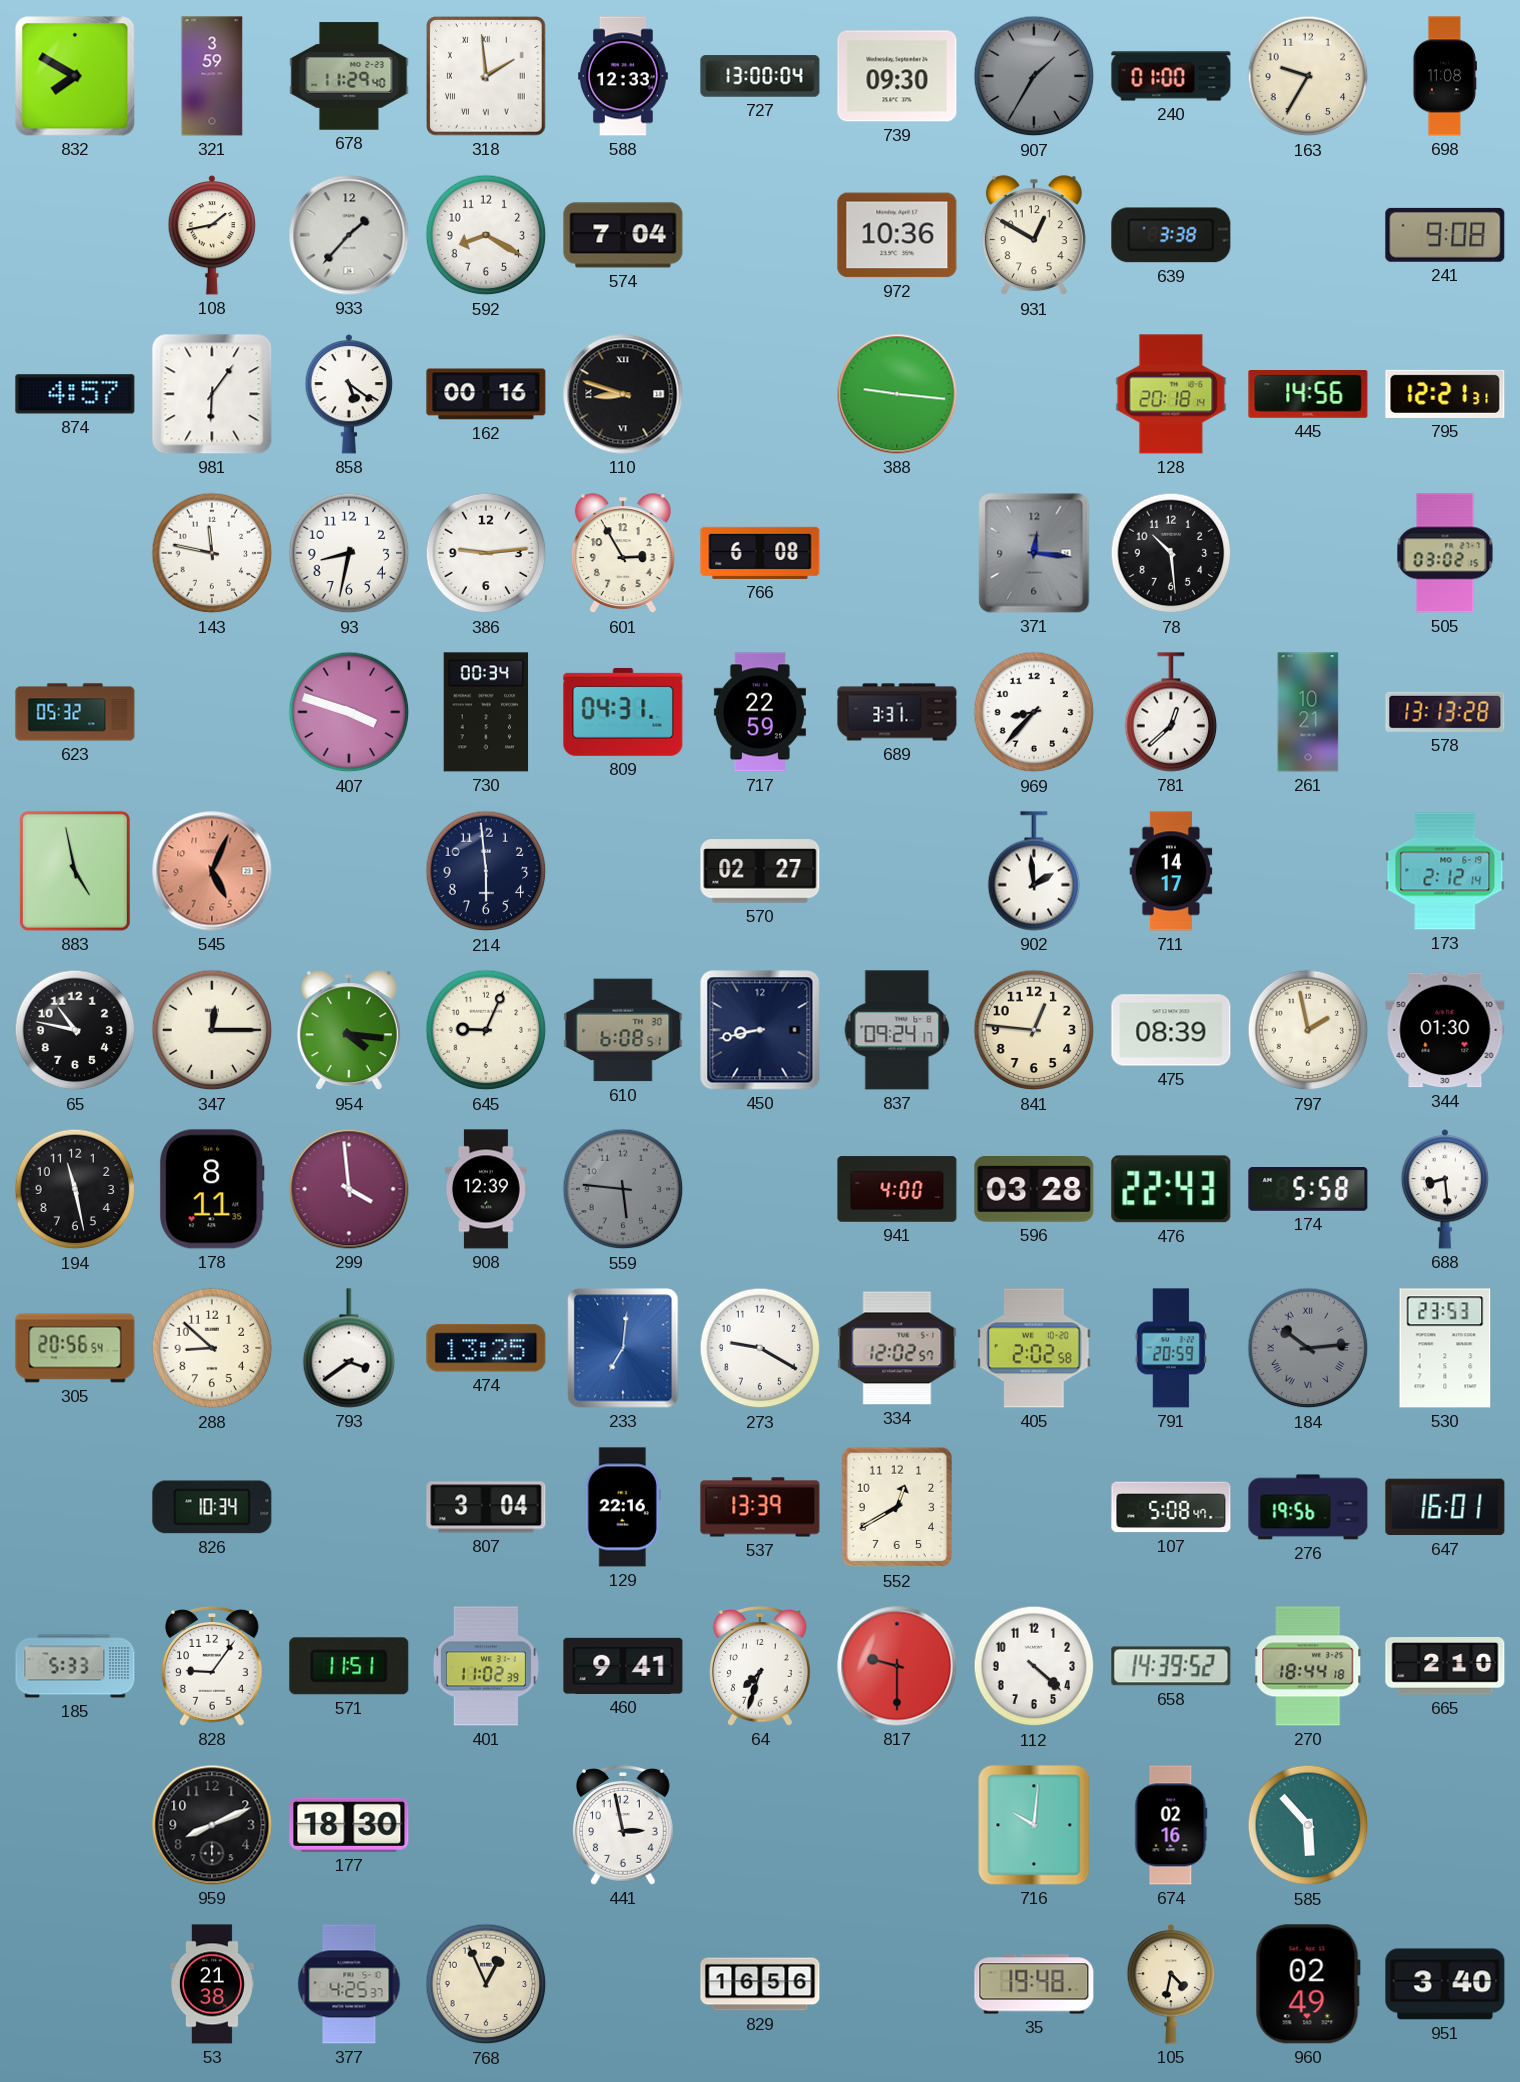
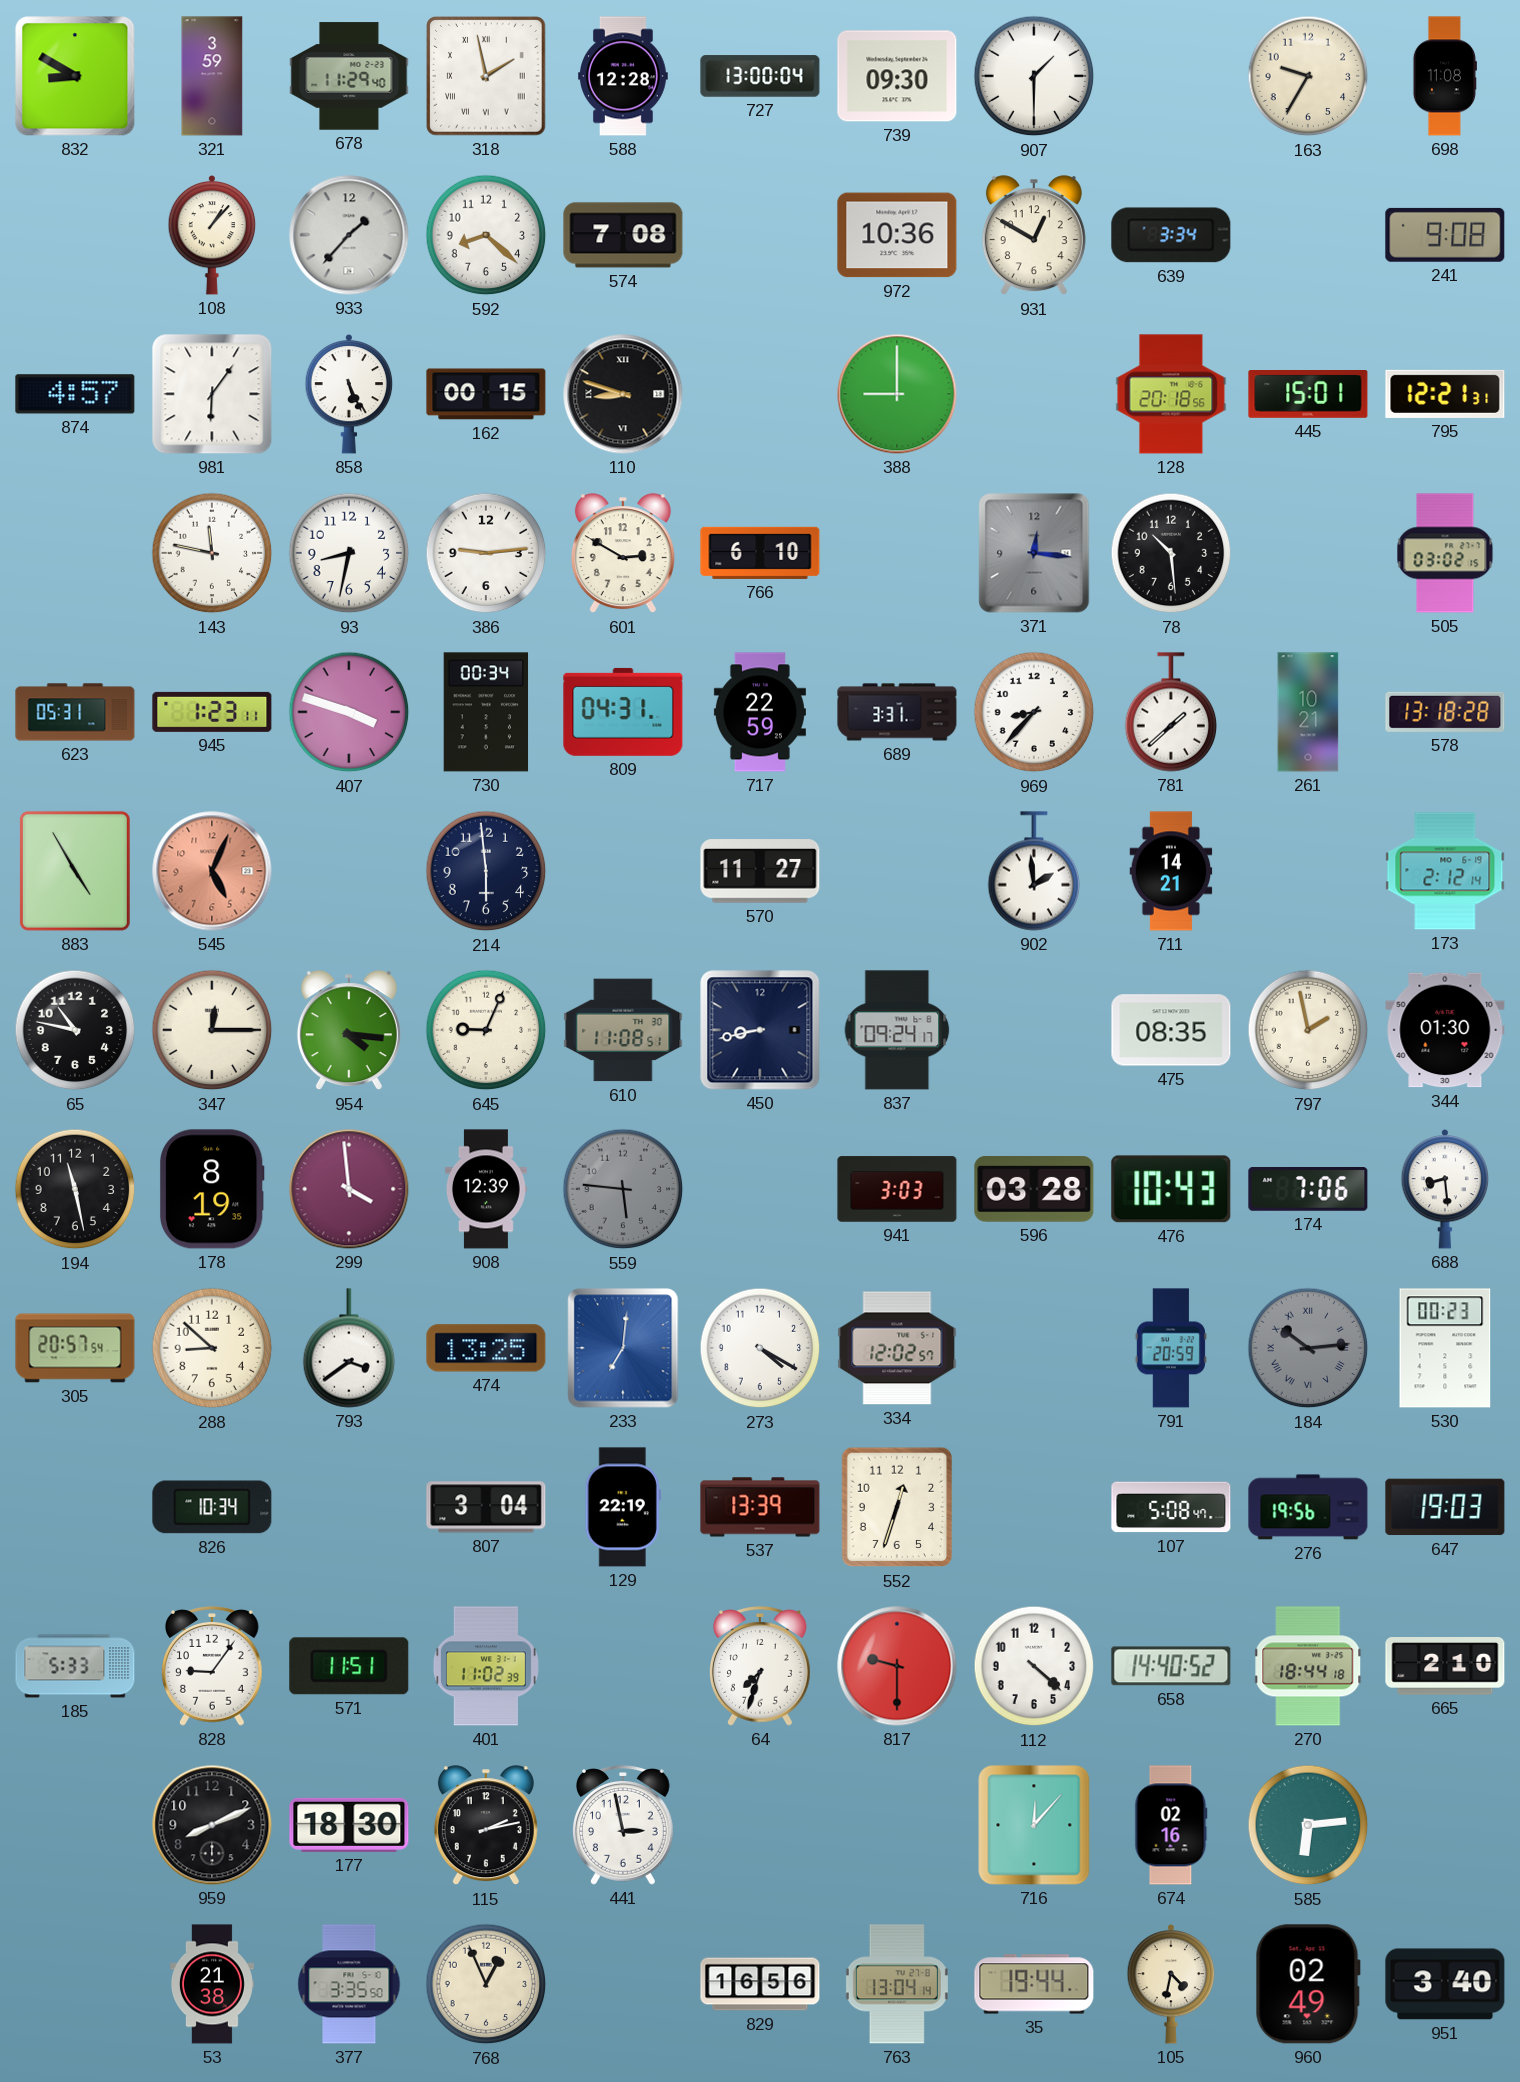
832: 7:50 -> 8:50
318: 1:59 -> 1:58
588: 12:33 -> 12:28
907: 1:35 -> 1:30
907 dial: grey -> white
240: 01:00 -> none
108: 1:43 -> 1:07
592: 8:20 -> 8:22
574: 7:04 -> 7:08
639: 3:38 -> 3:34
858: 5:21 -> 5:26
162: 00:16 -> 00:15
388: 9:16 -> 9:00
128: 20:18:14 -> 20:18:56
445: 14:56 -> 15:01
601: 2:55 -> 2:50
766: 6:08 -> 6:10
623: 05:32 -> 05:31
945: none -> 1:23
781: 12:38 -> 1:38
578: 13:13 -> 13:18
883: 4:58 -> 4:55
570: 02:27 -> 11:27
711: 14:17 -> 14:21
610: 6:08 -> 11:08
841: 12:46 -> none
475: 08:39 -> 08:35
178: 8:11 -> 8:19
941: 4:00 -> 3:03
476: 22:43 -> 10:43
174: 5:58 -> 7:06
305: 20:56 -> 20:57
273: 9:20 -> 4:20
405: 2:02 -> none
530: 23:53 -> 00:23
129: 22:16 -> 22:19
552: 12:40 -> 12:33
647: 16:01 -> 19:03
460: 9:41 -> none
658: 14:39 -> 14:40
115: none -> 2:13
716: 10:01 -> 12:07
585: 5:53 -> 6:14
377: 4:25 -> 3:35
763: none -> 13:04
35: 19:48 -> 19:44
